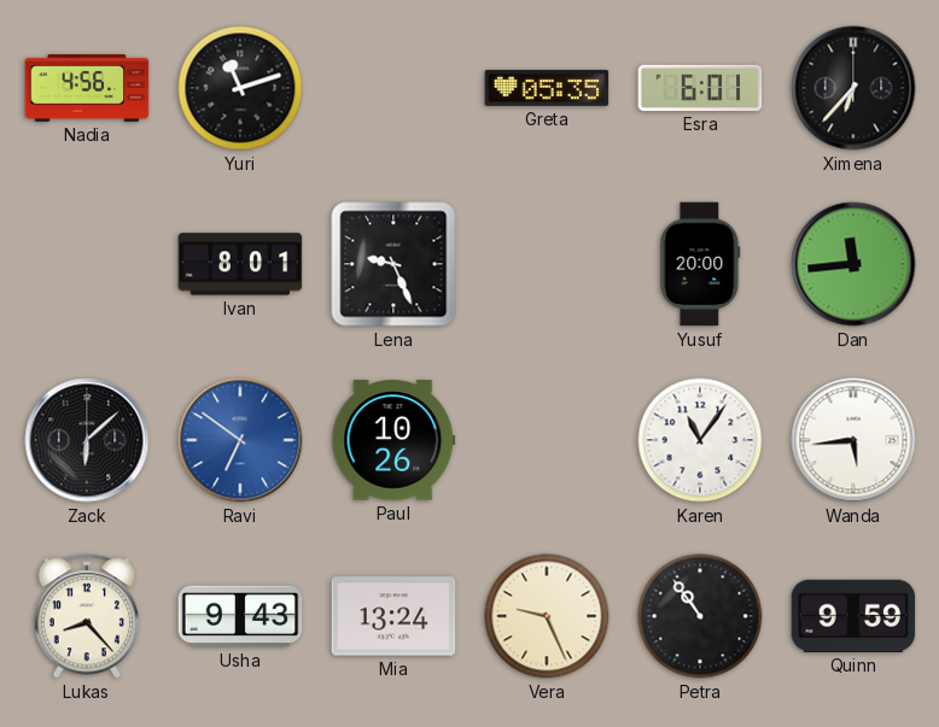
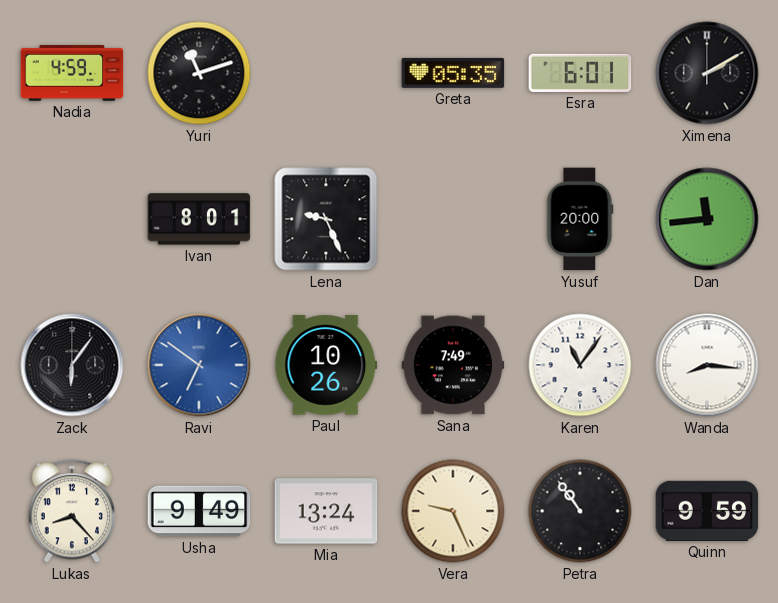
Nadia: 4:56 -> 4:59
Ximena: 6:37 -> 2:10
Zack: 6:08 -> 6:06
Sana: none -> 7:49
Wanda: 5:44 -> 8:16
Usha: 9:43 -> 9:49
